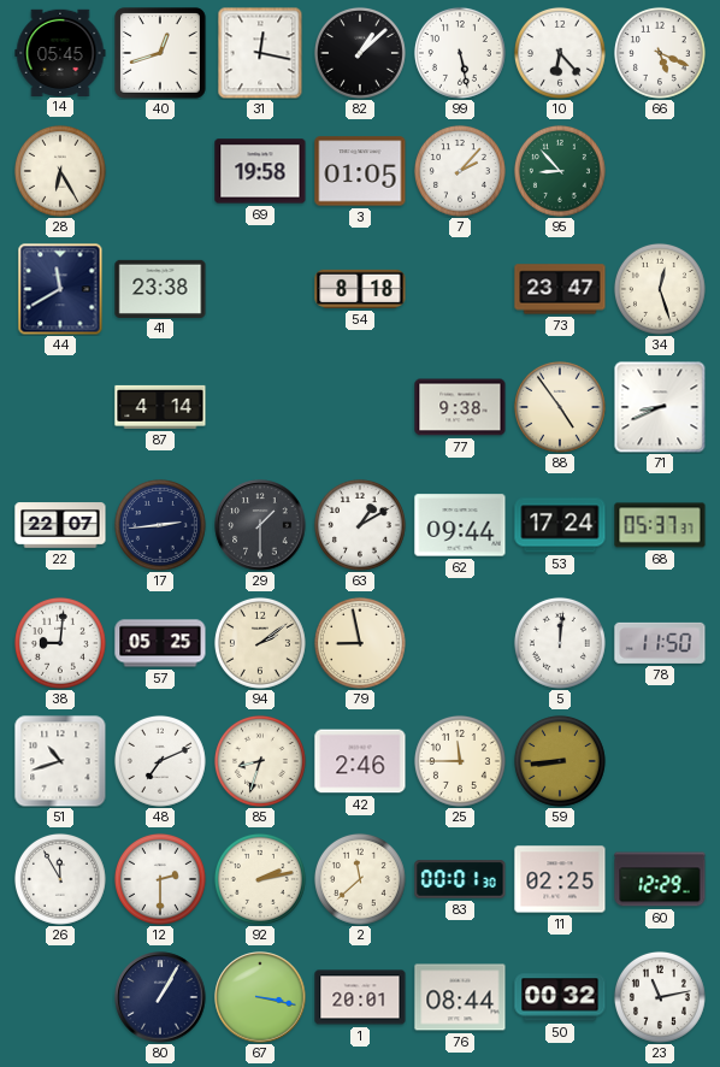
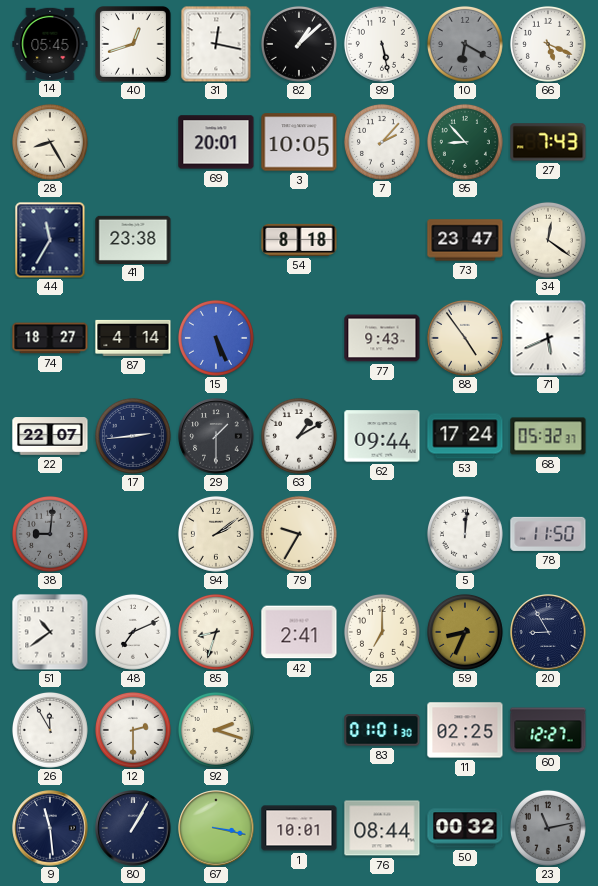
10: 6:23 -> 6:20
10 dial: white -> grey
28: 6:25 -> 8:25
69: 19:58 -> 20:01
3: 01:05 -> 10:05
27: none -> 7:43
44: 11:40 -> 11:35
34: 12:27 -> 12:21
74: none -> 18:27
15: none -> 5:26
77: 9:38 -> 9:43
71: 8:41 -> 5:41
68: 05:37 -> 05:32
38 dial: white -> grey
57: 05:25 -> none
79: 8:58 -> 9:35
51: 10:42 -> 10:39
42: 2:46 -> 2:41
25: 11:45 -> 7:00
59: 8:44 -> 8:34
20: none -> 8:55
92: 2:13 -> 2:18
2: 11:38 -> none
83: 00:01 -> 01:01
60: 12:29 -> 12:27
9: none -> 11:29
1: 20:01 -> 10:01
23 dial: white -> grey
